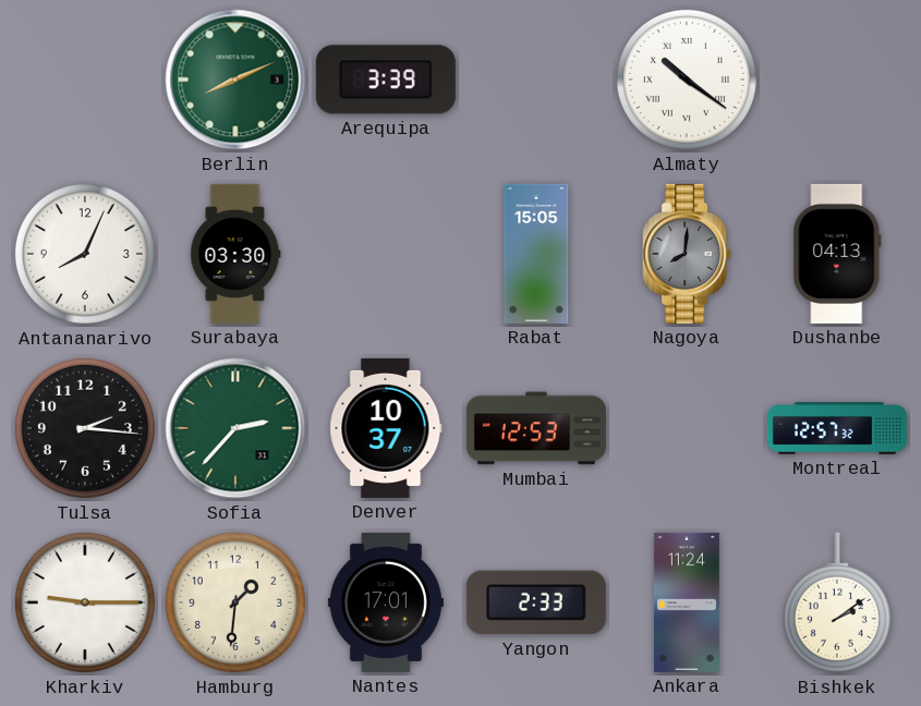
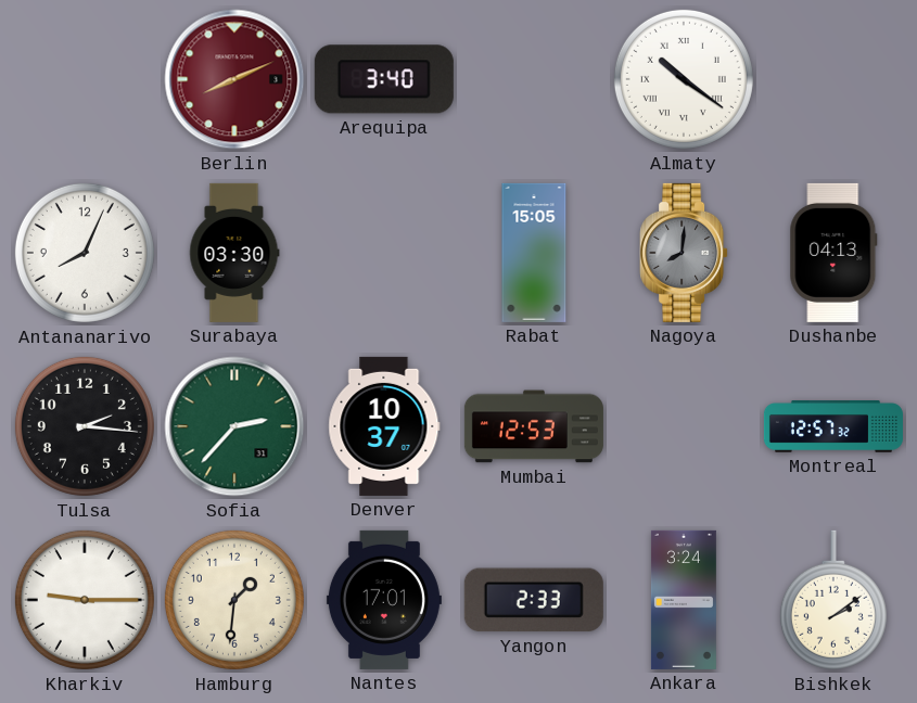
Berlin dial: green -> burgundy
Arequipa: 3:39 -> 3:40
Ankara: 11:24 -> 3:24
